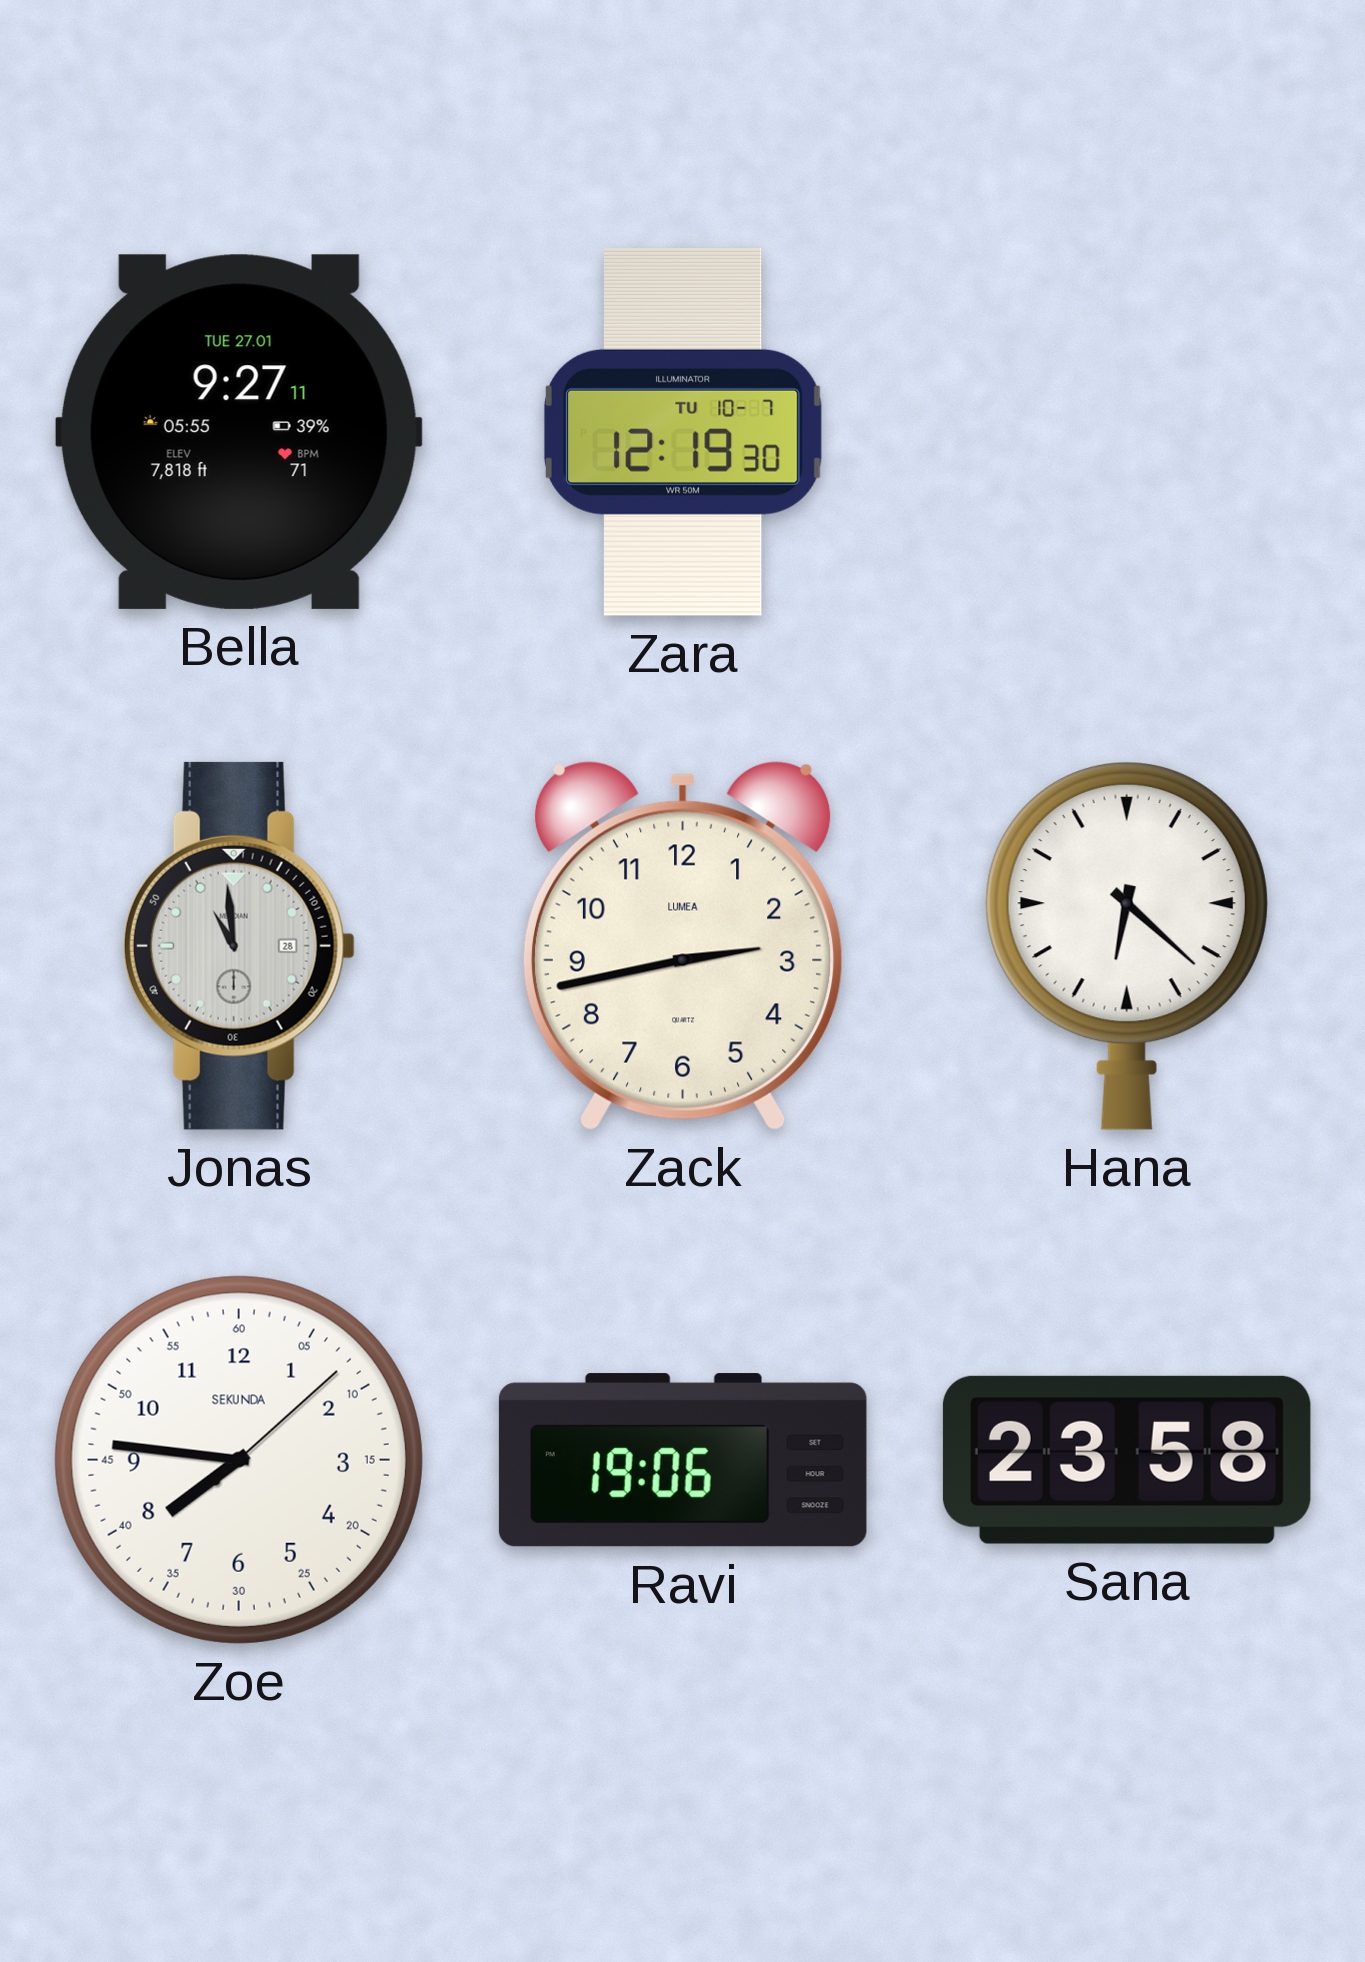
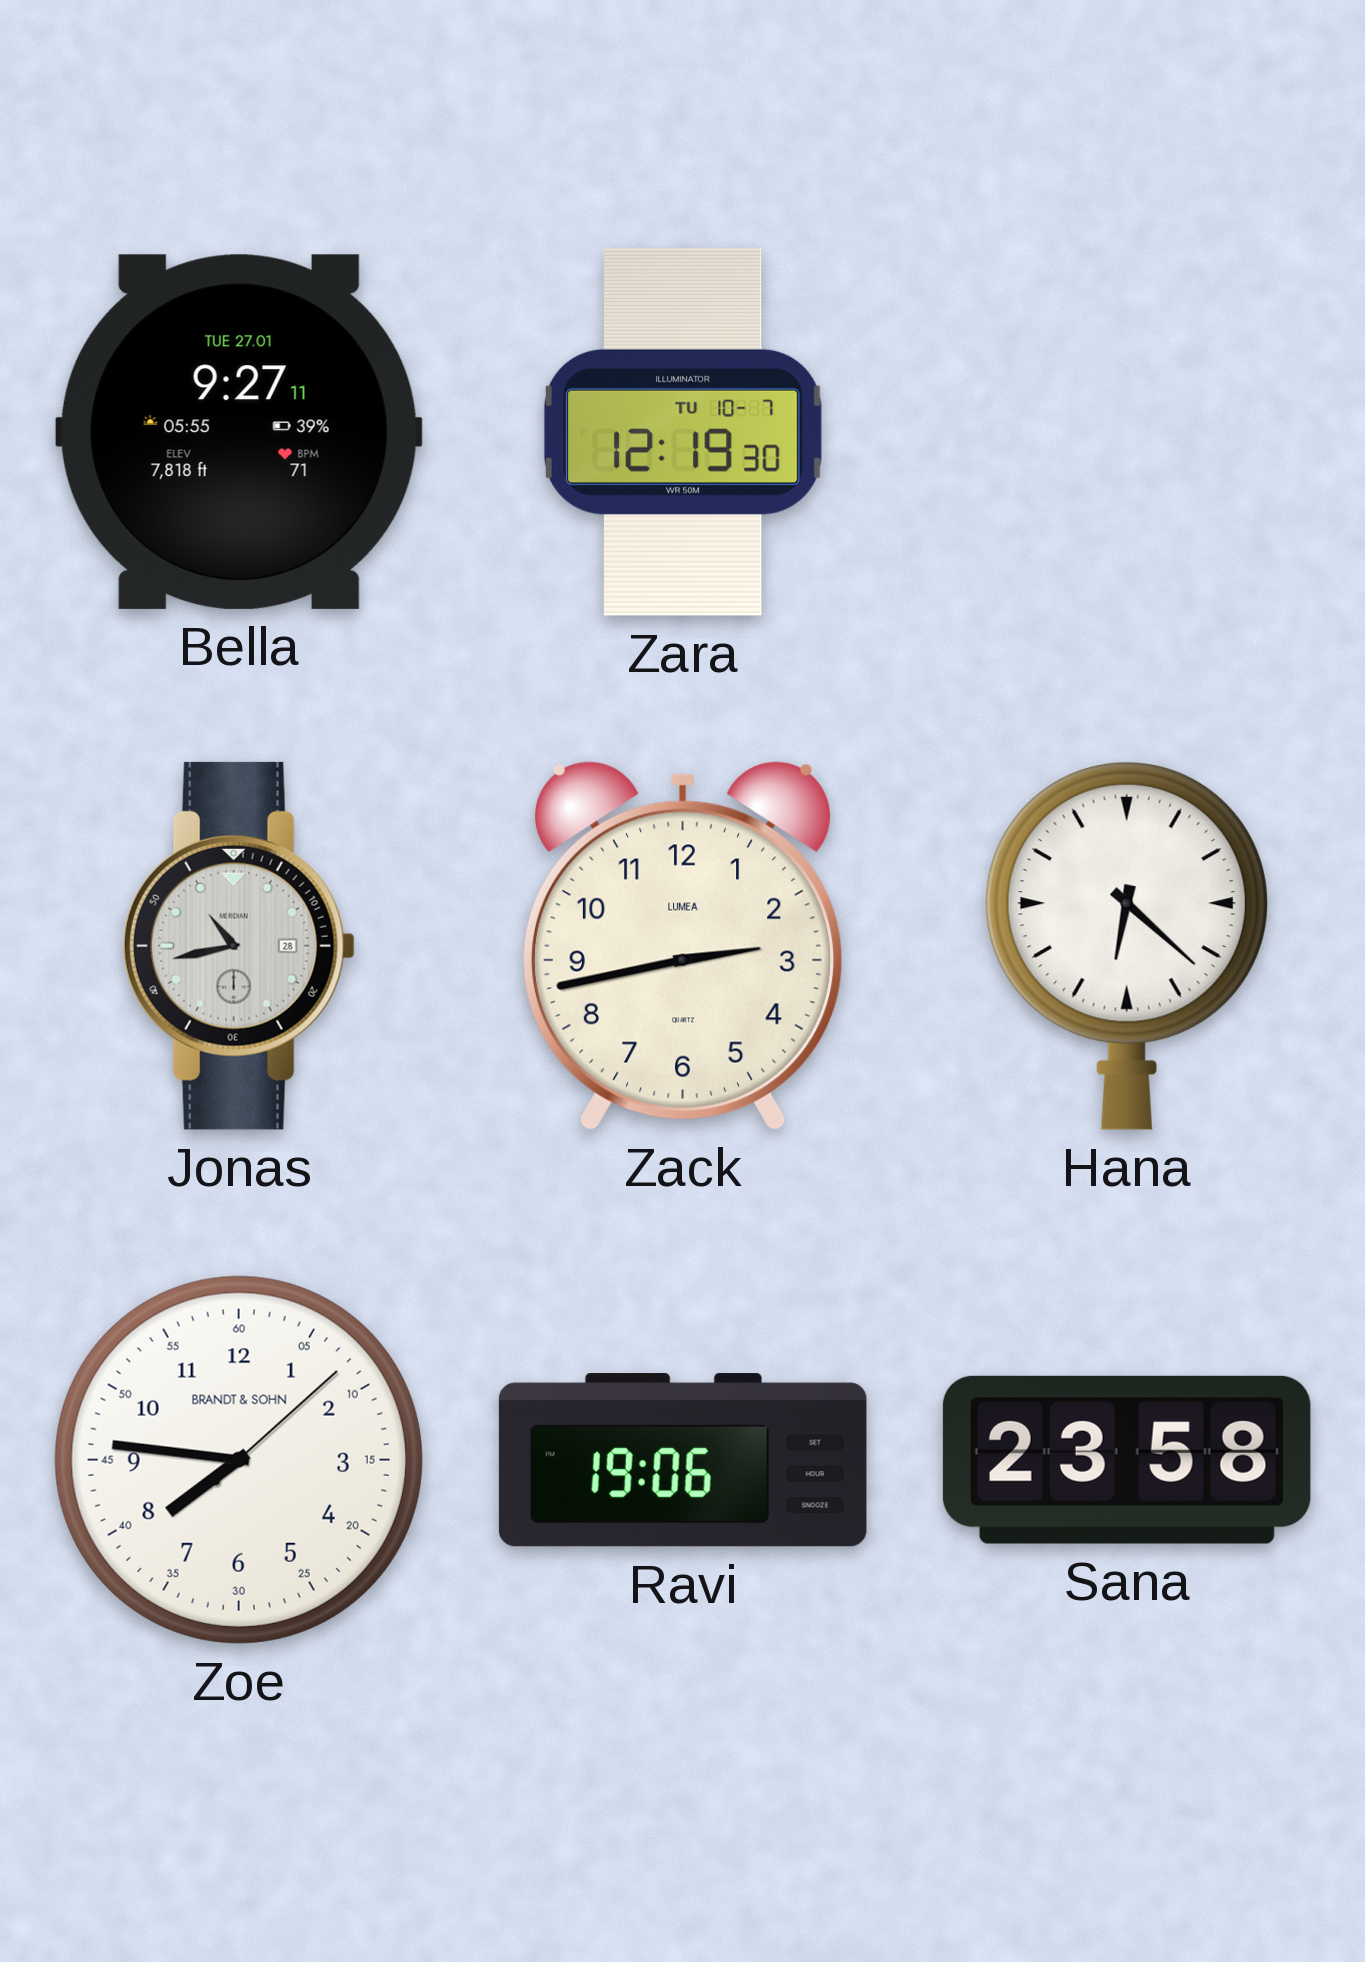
Jonas: 10:59 -> 10:43
Zoe brand: SEKUNDA -> BRANDT & SOHN
